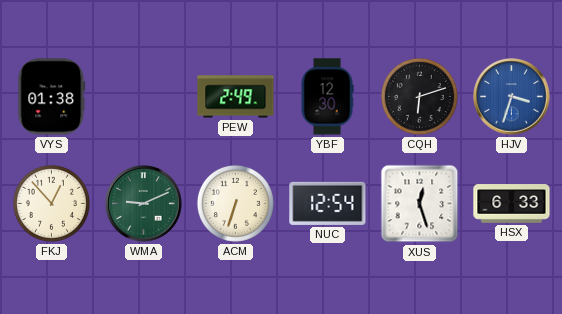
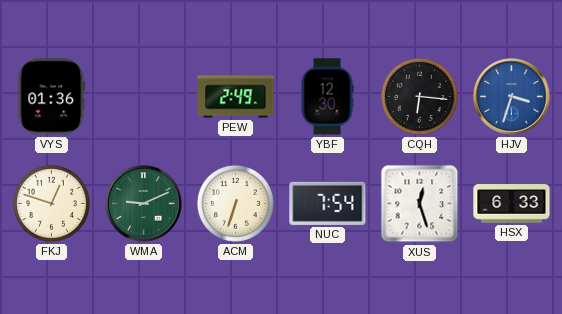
VYS: 01:38 -> 01:36
CQH: 6:12 -> 6:16
FKJ: 12:53 -> 12:48
NUC: 12:54 -> 7:54
